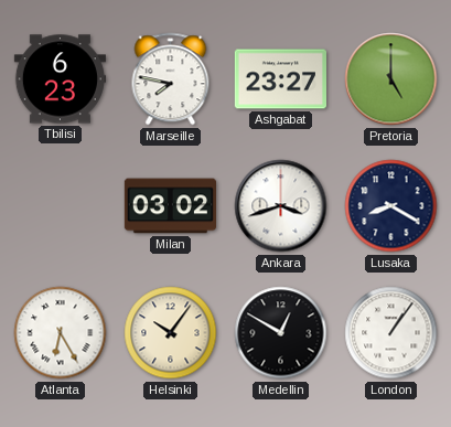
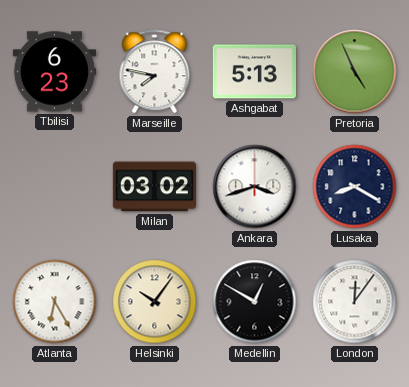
Ashgabat: 23:27 -> 5:13
Pretoria: 5:00 -> 4:56
London: 1:06 -> 12:06
